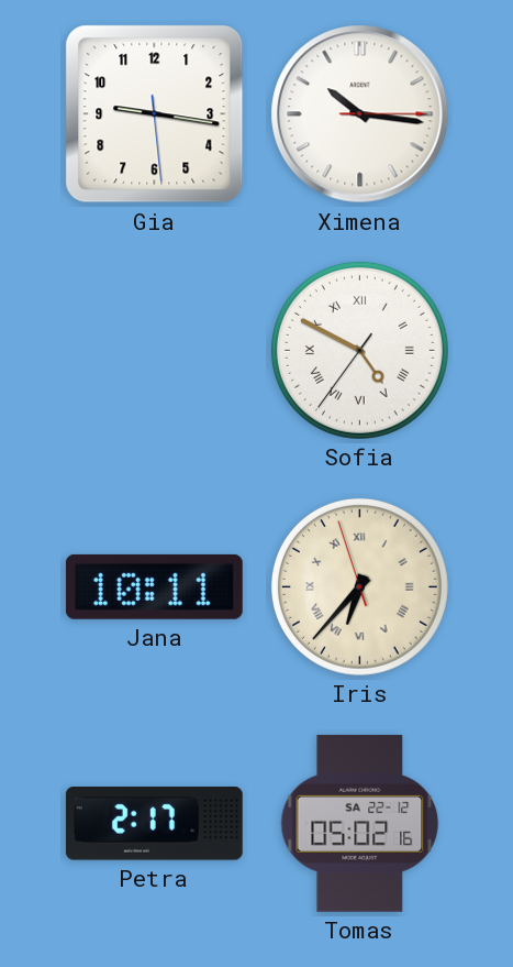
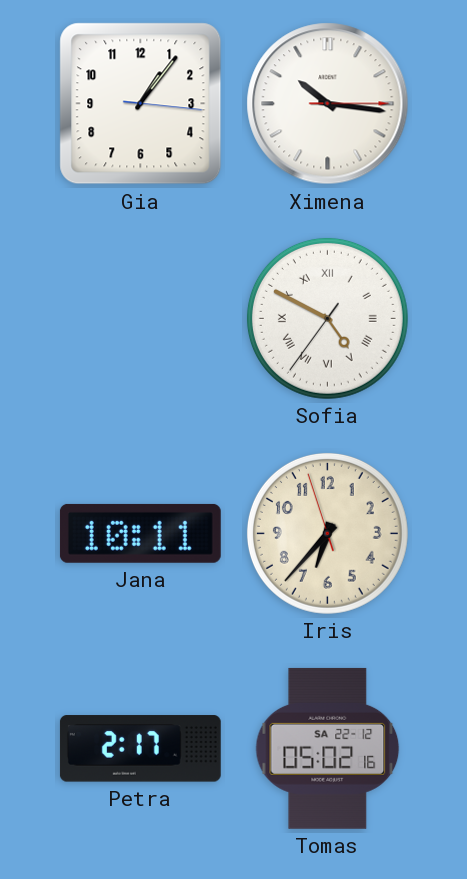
Gia: 9:16 -> 1:06
Iris numerals: Roman -> Arabic
